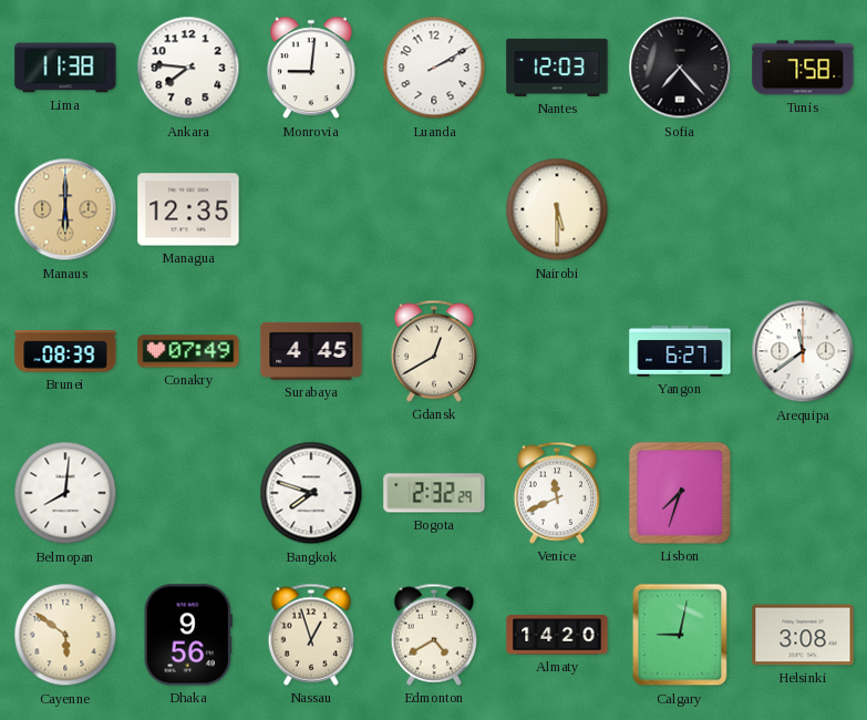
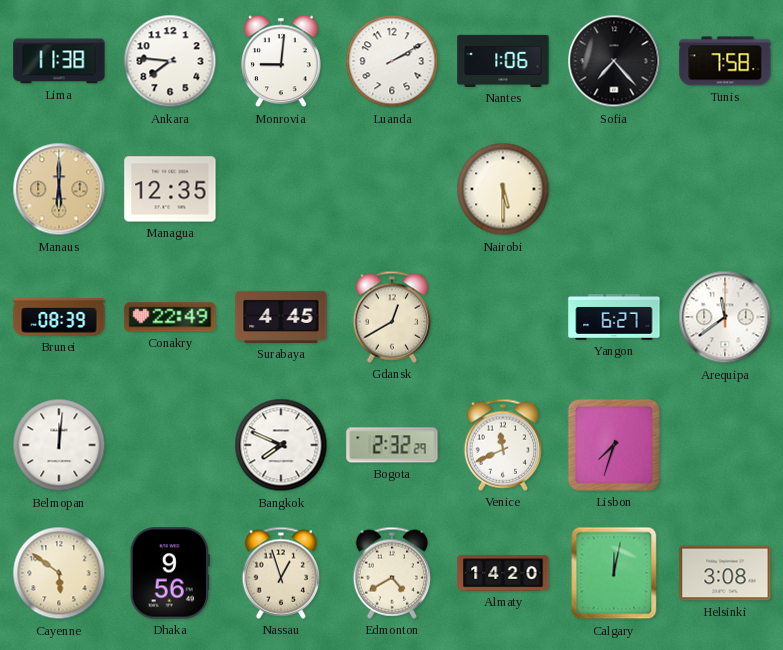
Nantes: 12:03 -> 1:06
Conakry: 07:49 -> 22:49
Belmopan: 8:01 -> 12:01
Bangkok: 7:48 -> 7:49
Calgary: 9:02 -> 12:02
